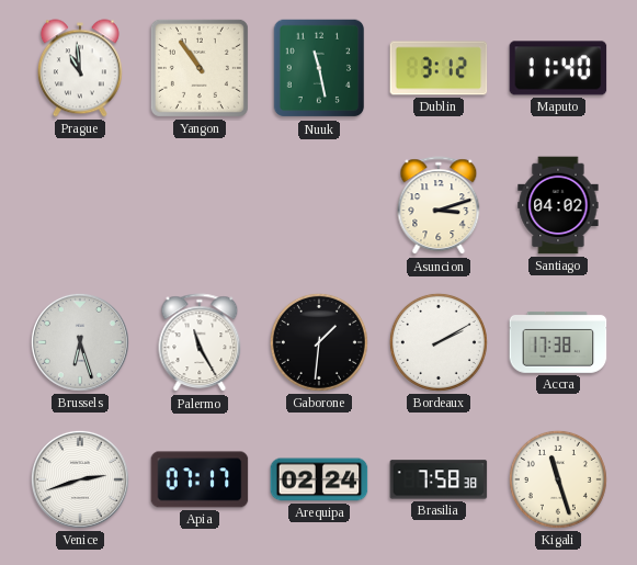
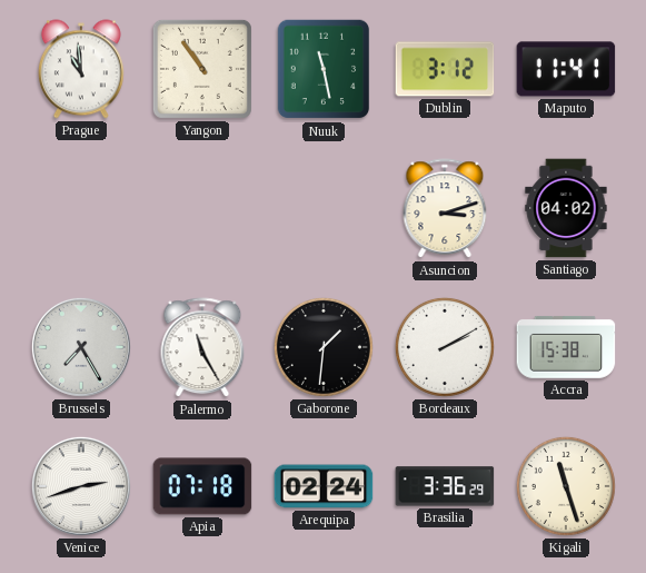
Maputo: 11:40 -> 11:41
Brussels: 6:27 -> 7:25
Accra: 17:38 -> 15:38
Apia: 07:17 -> 07:18
Brasilia: 7:58 -> 3:36
